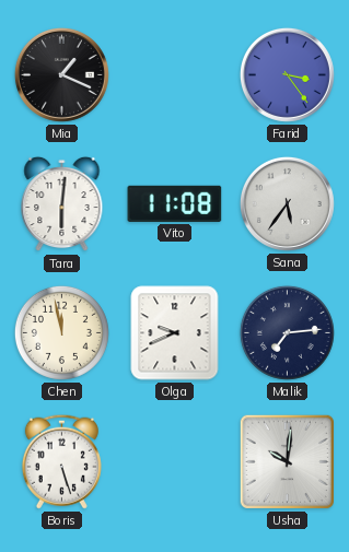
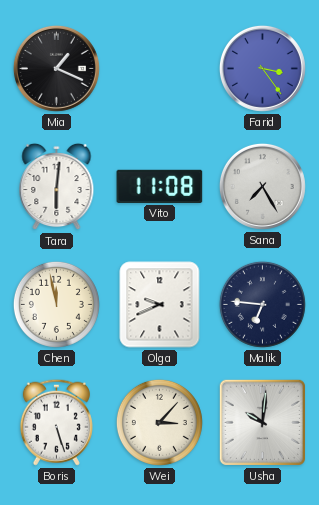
Sana: 5:36 -> 7:25
Malik: 7:14 -> 6:46
Wei: none -> 3:07
